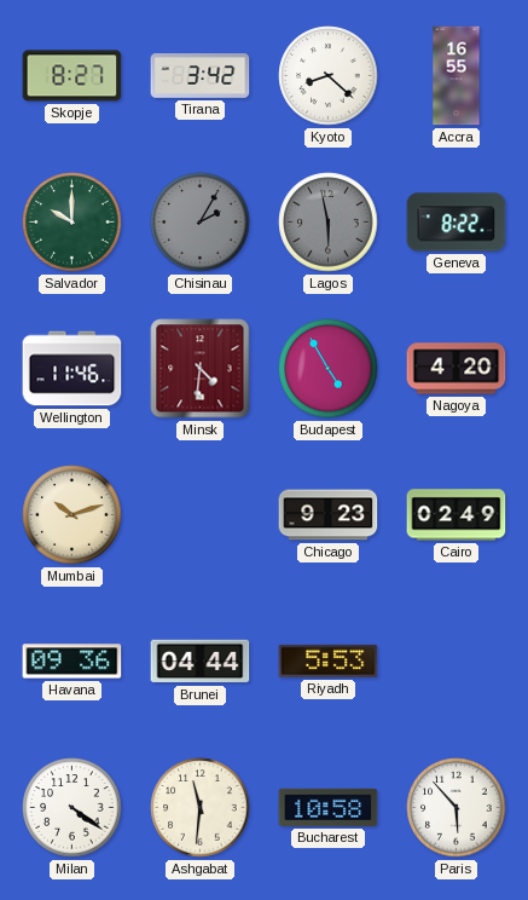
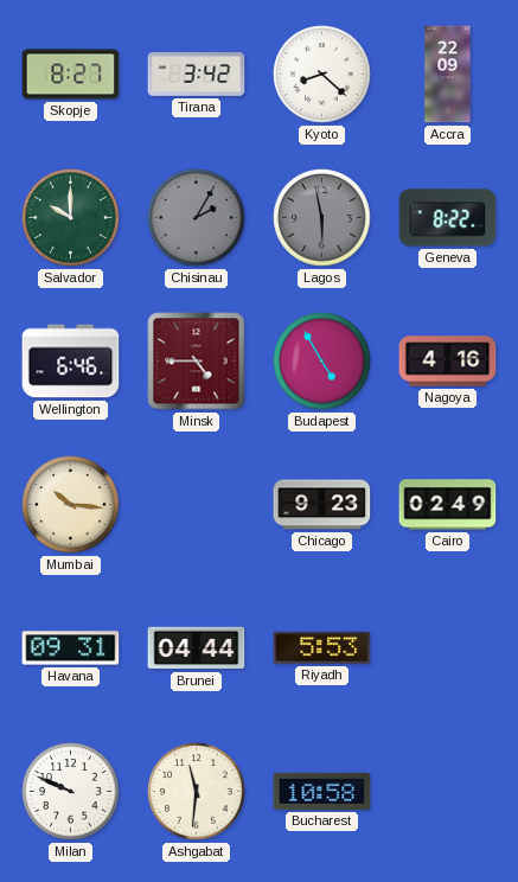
Accra: 16:55 -> 22:09
Wellington: 11:46 -> 6:46
Minsk: 4:31 -> 4:45
Nagoya: 4:20 -> 4:16
Mumbai: 10:12 -> 10:16
Havana: 09:36 -> 09:31
Milan: 4:21 -> 9:49
Paris: 5:53 -> none
